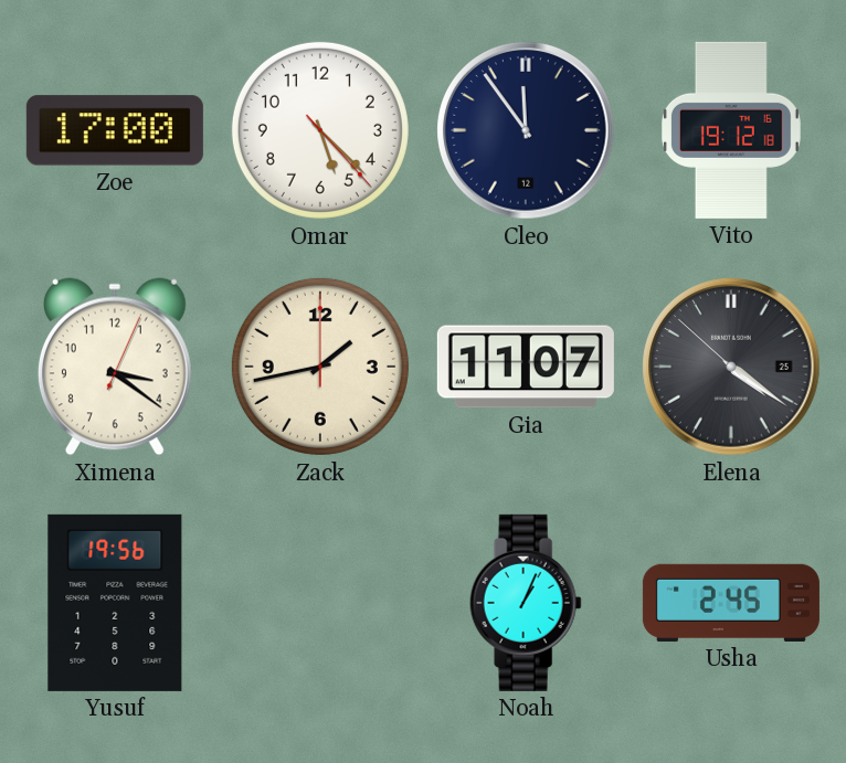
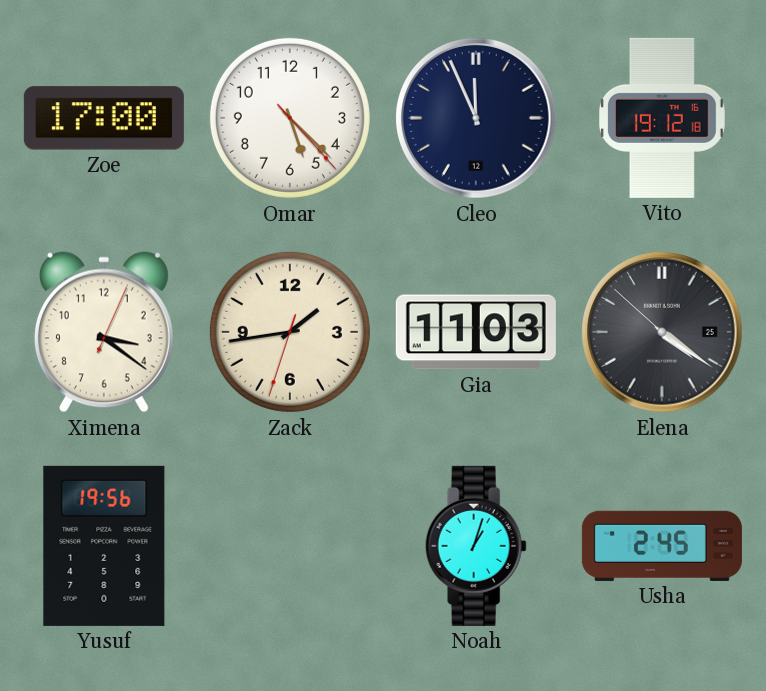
Cleo: 11:54 -> 11:56
Zack: 1:43:00 -> 1:43:33
Gia: 11:07 -> 11:03
Noah: 1:04 -> 1:03
